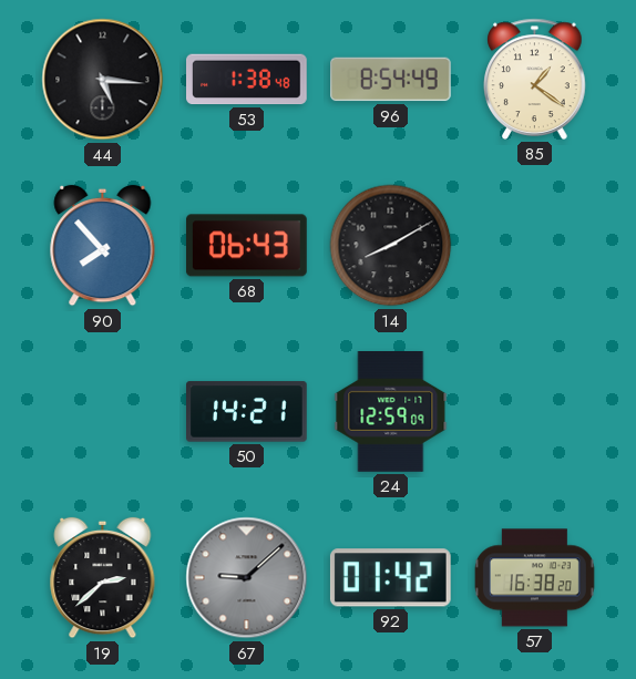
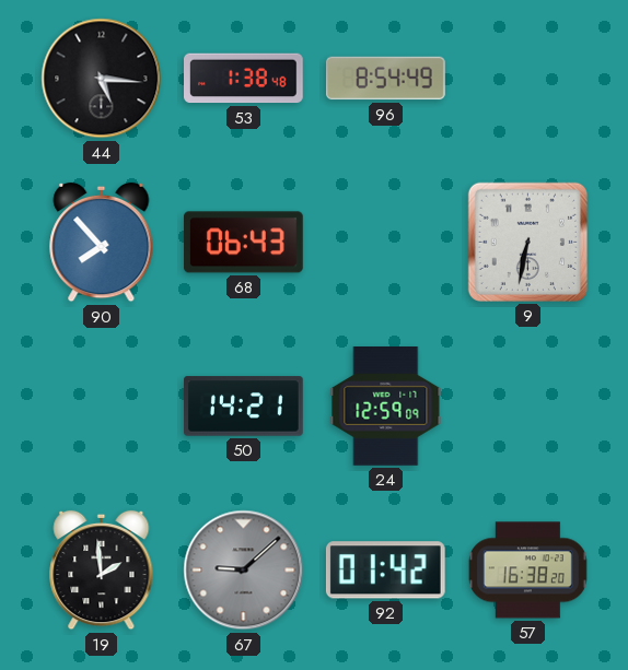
85: 1:21 -> none
14: 8:10 -> none
9: none -> 6:32
19: 2:38 -> 1:59
